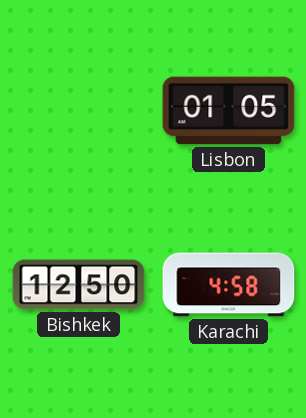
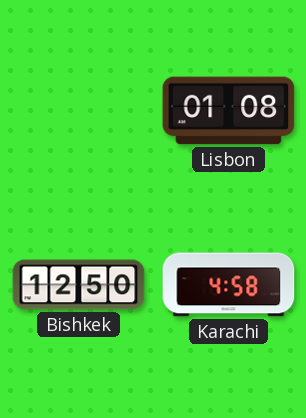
Lisbon: 01:05 -> 01:08
